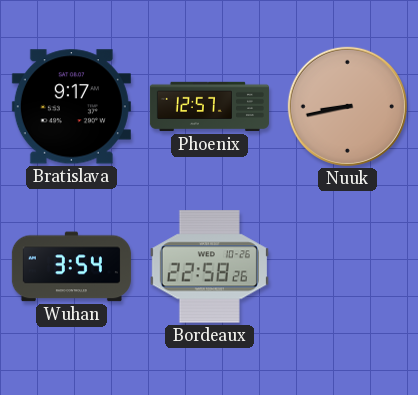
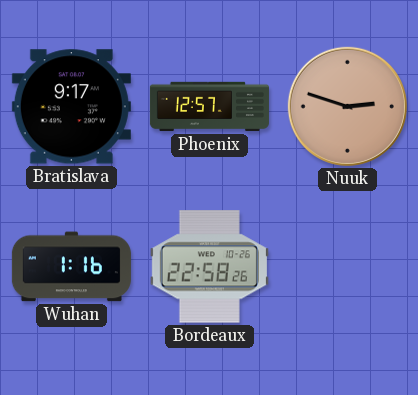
Nuuk: 8:43 -> 2:48
Wuhan: 3:54 -> 1:16
